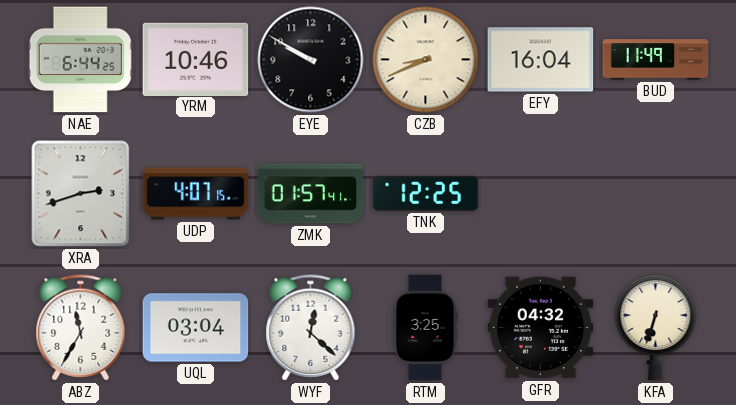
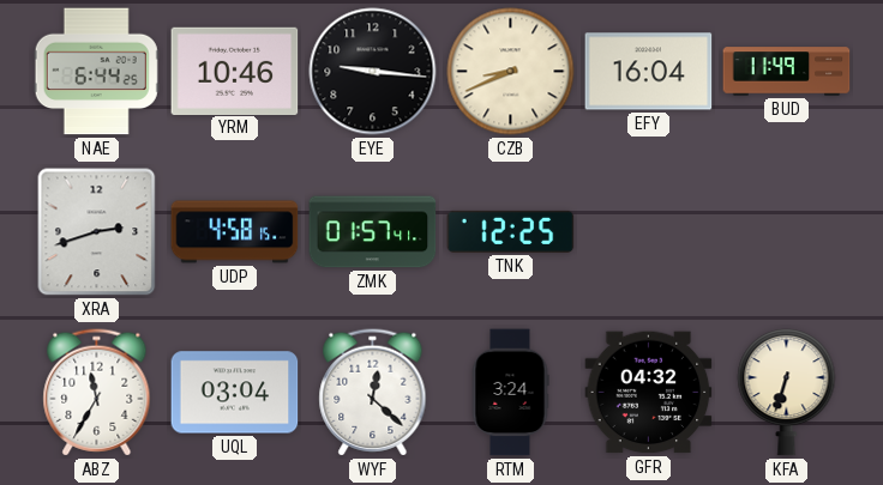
EYE: 9:50 -> 9:16
UDP: 4:07 -> 4:58
RTM: 3:25 -> 3:24
